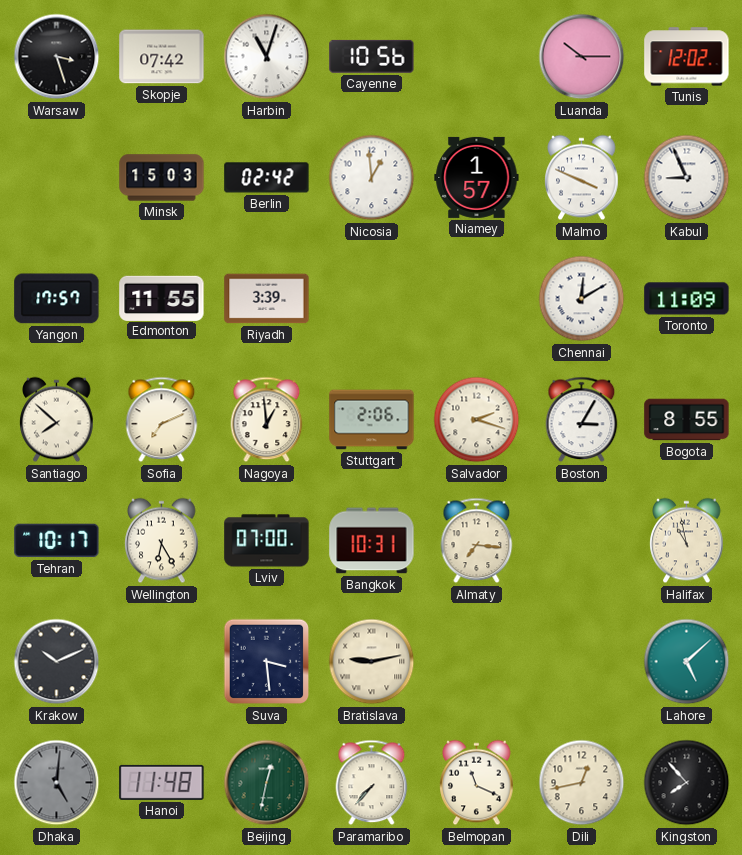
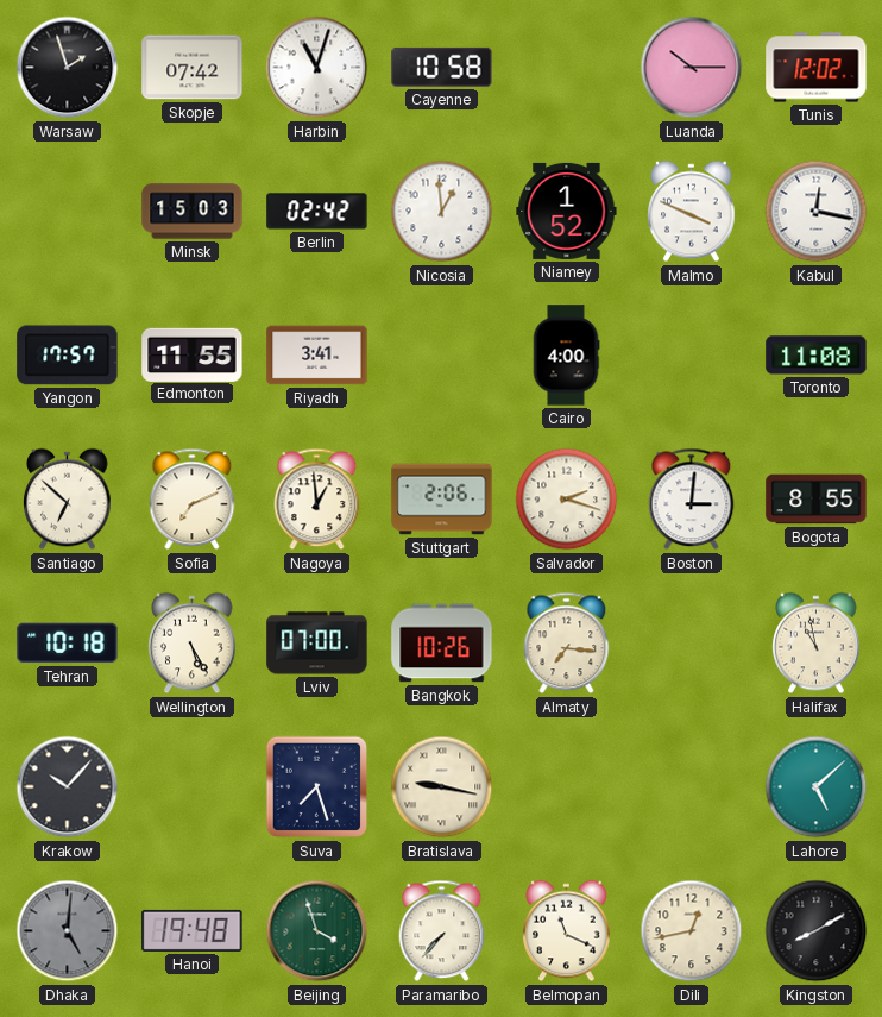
Warsaw: 3:27 -> 1:57
Cayenne: 10:56 -> 10:58
Niamey: 1:57 -> 1:52
Kabul: 8:56 -> 12:17
Riyadh: 3:39 -> 3:41
Cairo: none -> 4:00
Chennai: 12:10 -> none
Toronto: 11:09 -> 11:08
Santiago: 7:52 -> 6:52
Boston: 3:05 -> 3:01
Tehran: 10:17 -> 10:18
Wellington: 6:25 -> 5:25
Bangkok: 10:31 -> 10:26
Krakow: 10:11 -> 10:07
Suva: 3:29 -> 7:27
Bratislava: 9:13 -> 9:17
Hanoi: 11:48 -> 19:48
Beijing: 12:32 -> 3:57
Kingston: 7:53 -> 8:10
